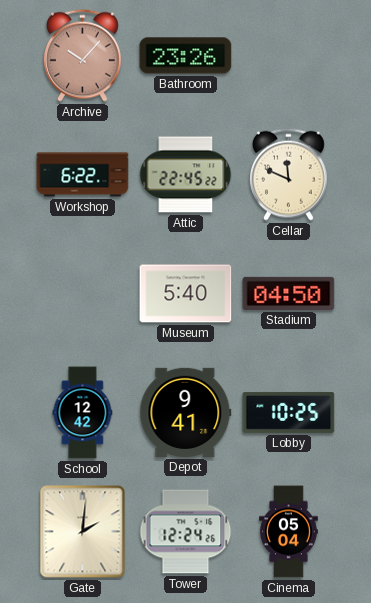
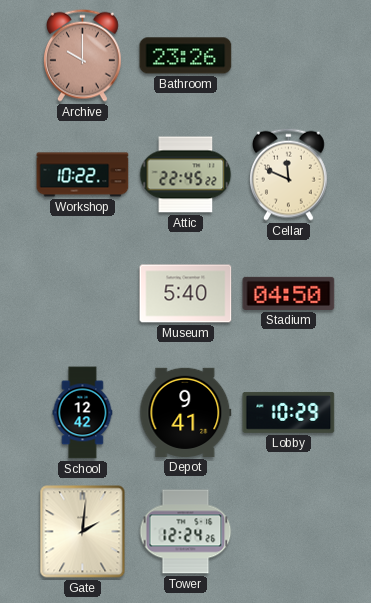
Archive: 10:07 -> 10:00
Workshop: 6:22 -> 10:22
Lobby: 10:25 -> 10:29
Cinema: 05:04 -> none
